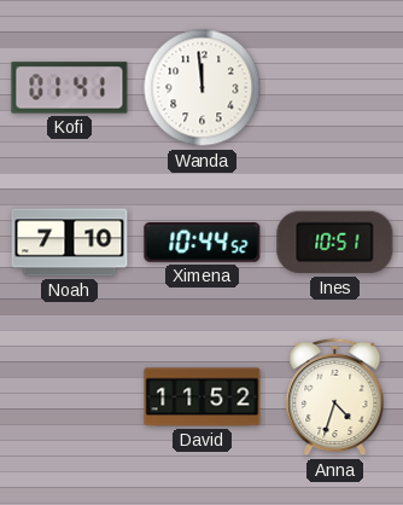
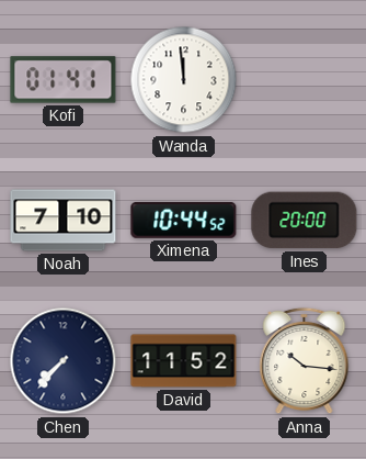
Ines: 10:51 -> 20:00
Chen: none -> 7:37
Anna: 4:33 -> 10:16
